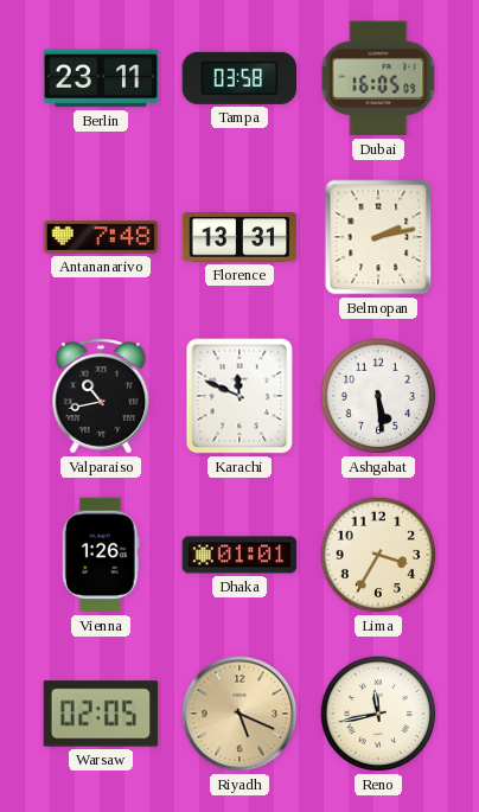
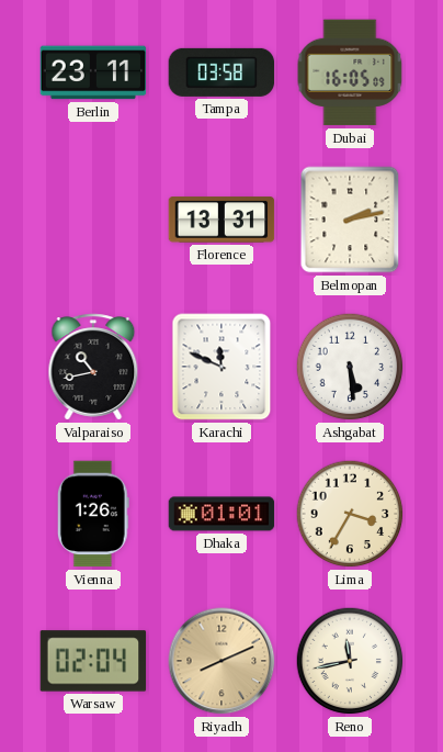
Antananarivo: 7:48 -> none
Warsaw: 02:05 -> 02:04
Riyadh: 5:19 -> 8:11
